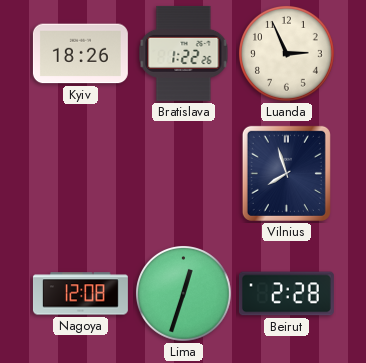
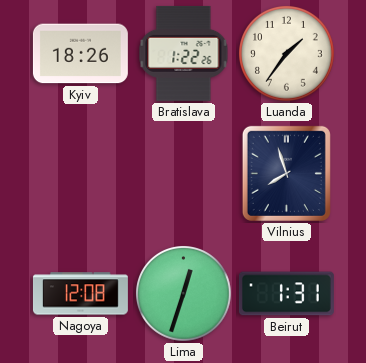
Luanda: 2:56 -> 1:36
Beirut: 2:28 -> 1:31
